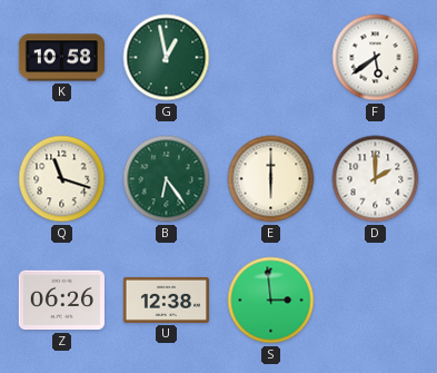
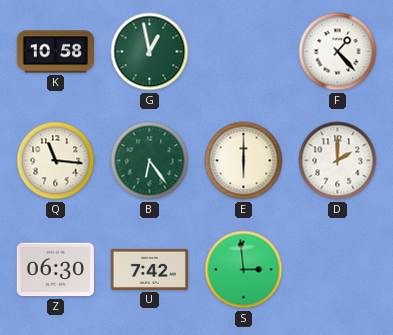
F: 5:39 -> 1:23
Q: 11:18 -> 11:16
Z: 06:26 -> 06:30
U: 12:38 -> 7:42
